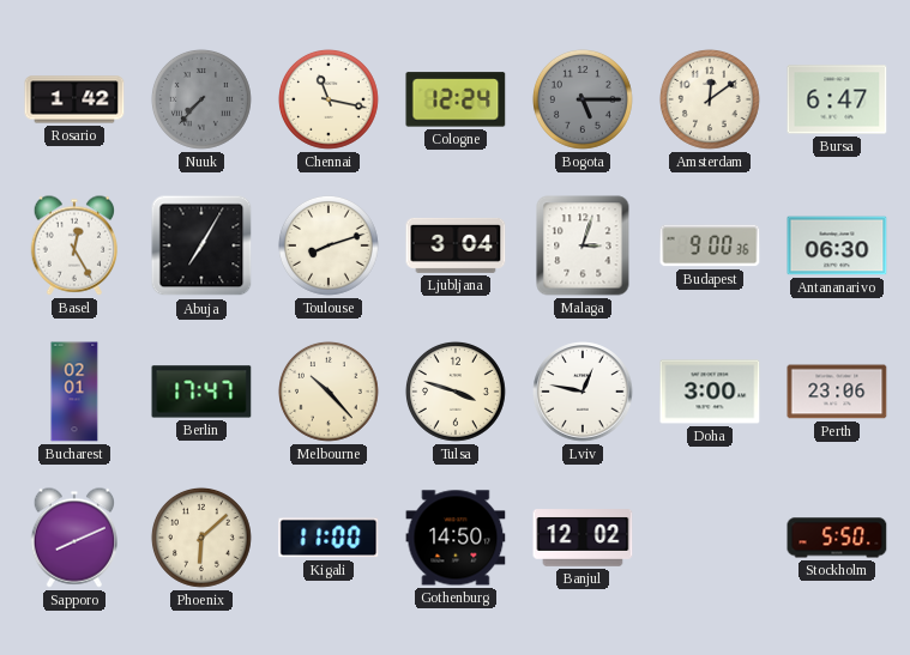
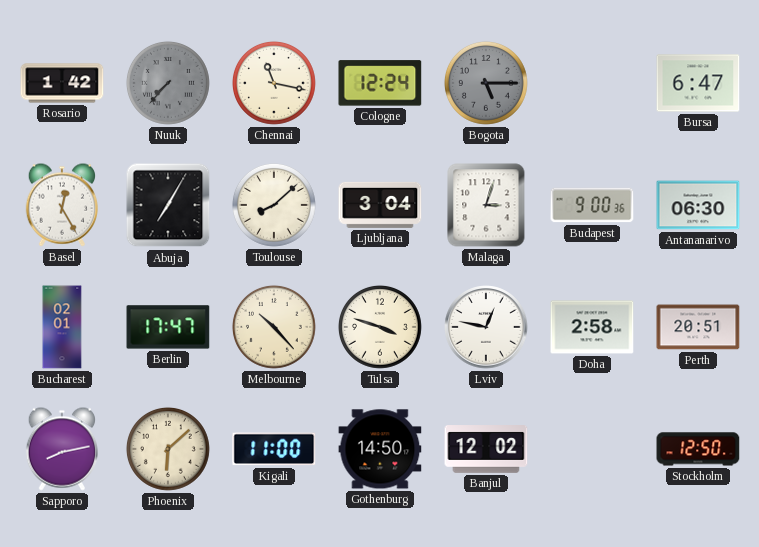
Amsterdam: 12:09 -> none
Toulouse: 8:12 -> 8:08
Doha: 3:00 -> 2:58
Perth: 23:06 -> 20:51
Sapporo: 8:11 -> 8:13
Stockholm: 5:50 -> 12:50
